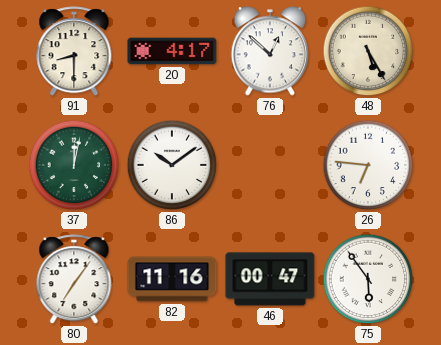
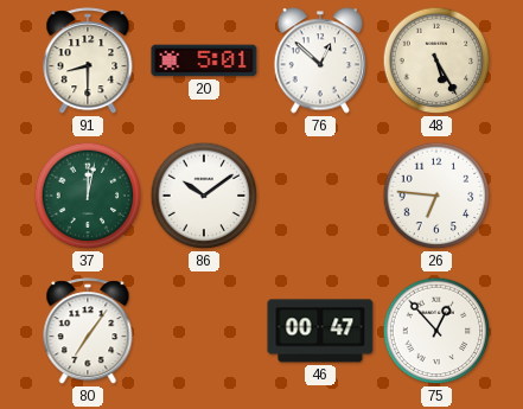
20: 4:17 -> 5:01
82: 11:16 -> none
75: 5:54 -> 12:53
